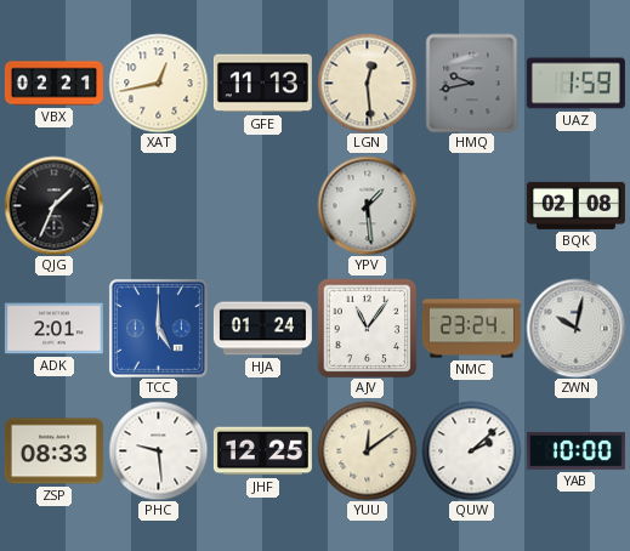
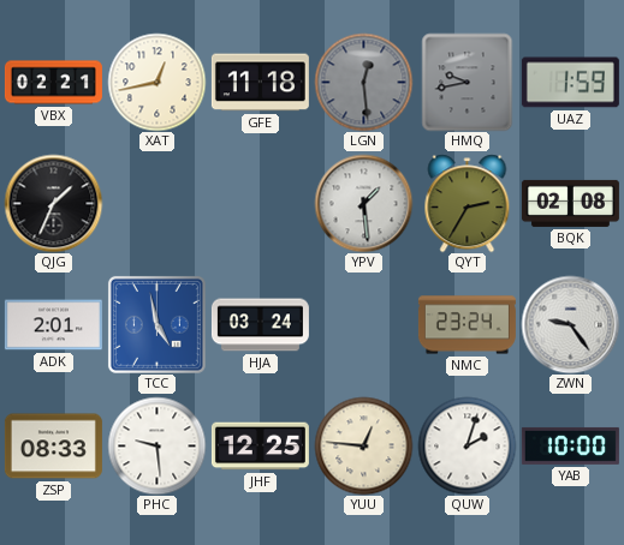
GFE: 11:13 -> 11:18
LGN dial: cream -> grey
QYT: none -> 2:35
TCC: 5:00 -> 4:58
HJA: 01:24 -> 03:24
AJV: 11:06 -> none
ZWN: 10:02 -> 9:24
YUU: 12:09 -> 12:46
QUW: 2:08 -> 2:03
